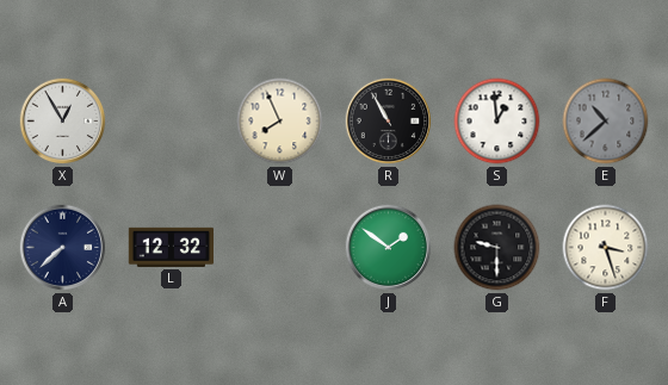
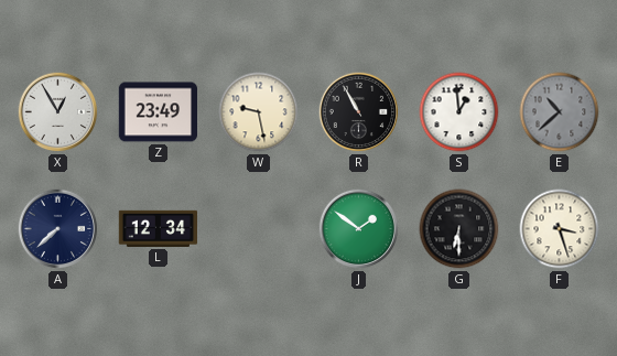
Z: none -> 23:49
W: 7:56 -> 9:28
L: 12:32 -> 12:34
G: 9:30 -> 6:30
